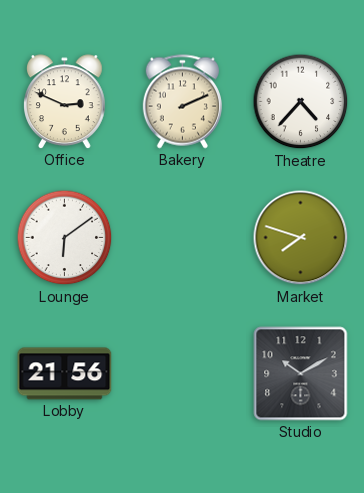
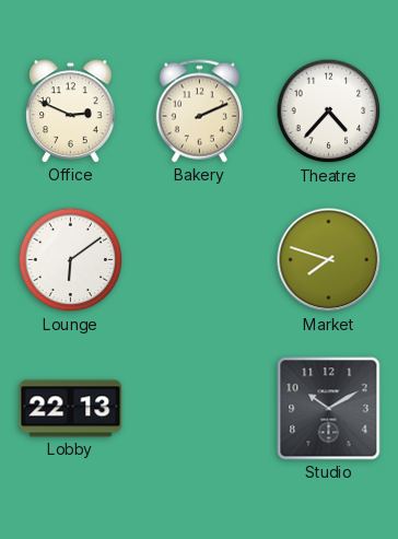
Lobby: 21:56 -> 22:13
